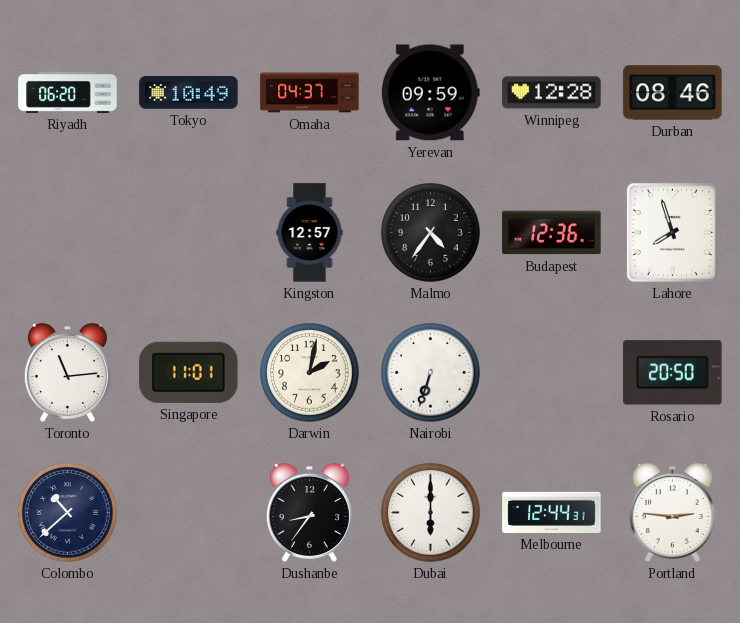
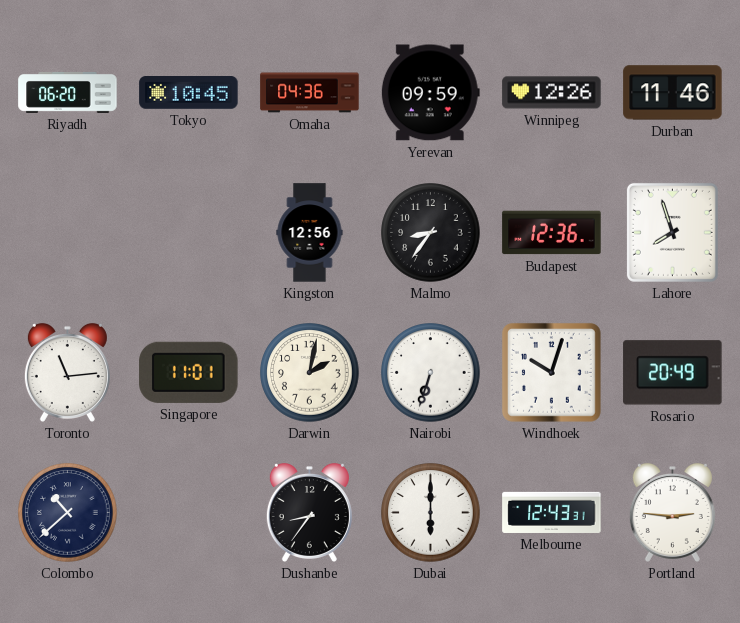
Tokyo: 10:49 -> 10:45
Omaha: 04:37 -> 04:36
Winnipeg: 12:28 -> 12:26
Durban: 08:46 -> 11:46
Kingston: 12:57 -> 12:56
Malmo: 4:36 -> 8:36
Windhoek: none -> 10:03
Rosario: 20:50 -> 20:49
Melbourne: 12:44 -> 12:43
